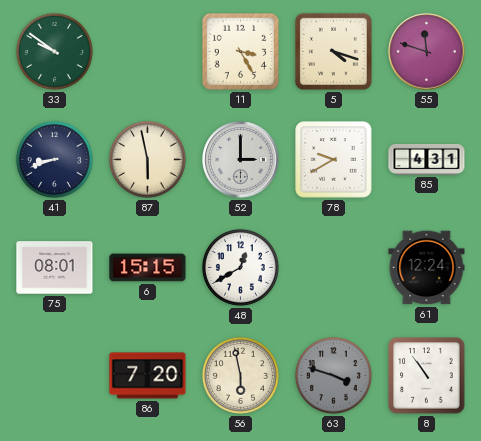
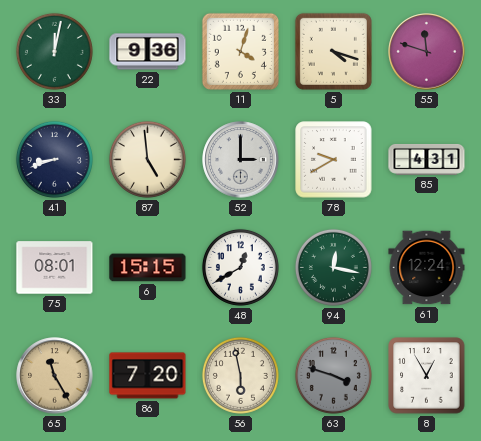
33: 9:51 -> 12:02
22: none -> 9:36
11: 3:25 -> 4:03
87: 5:58 -> 4:59
94: none -> 12:17
65: none -> 11:25
8: 10:54 -> 12:55
